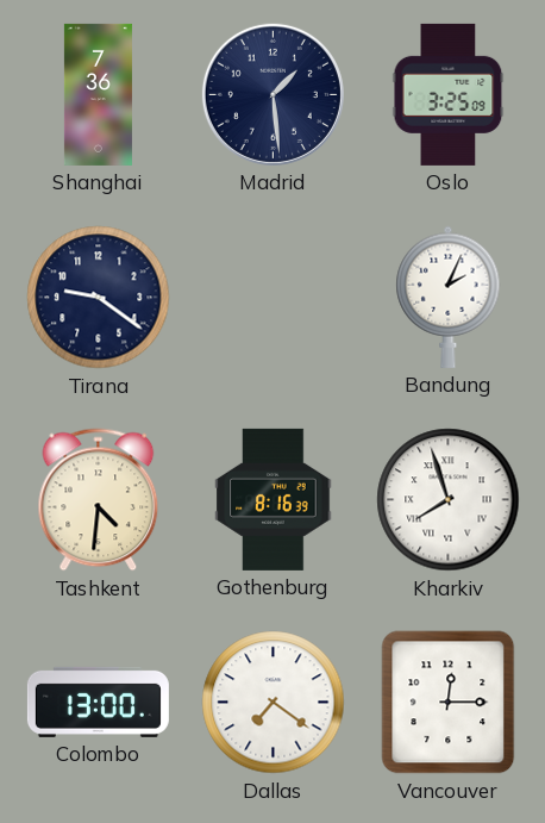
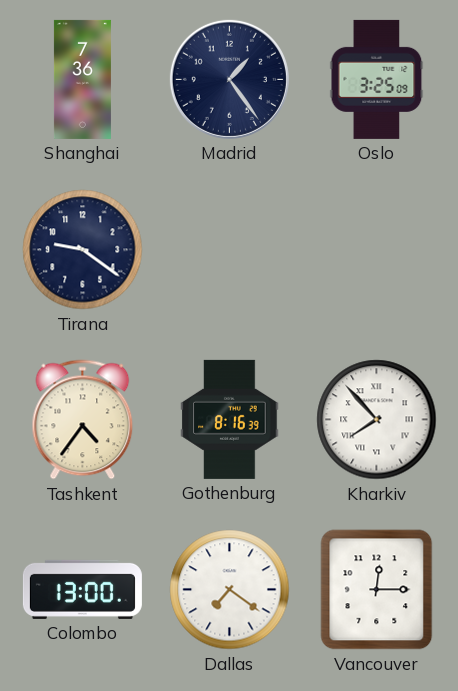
Madrid: 1:29 -> 1:24
Bandung: 2:04 -> none
Tashkent: 4:31 -> 4:36
Kharkiv: 7:57 -> 7:53
